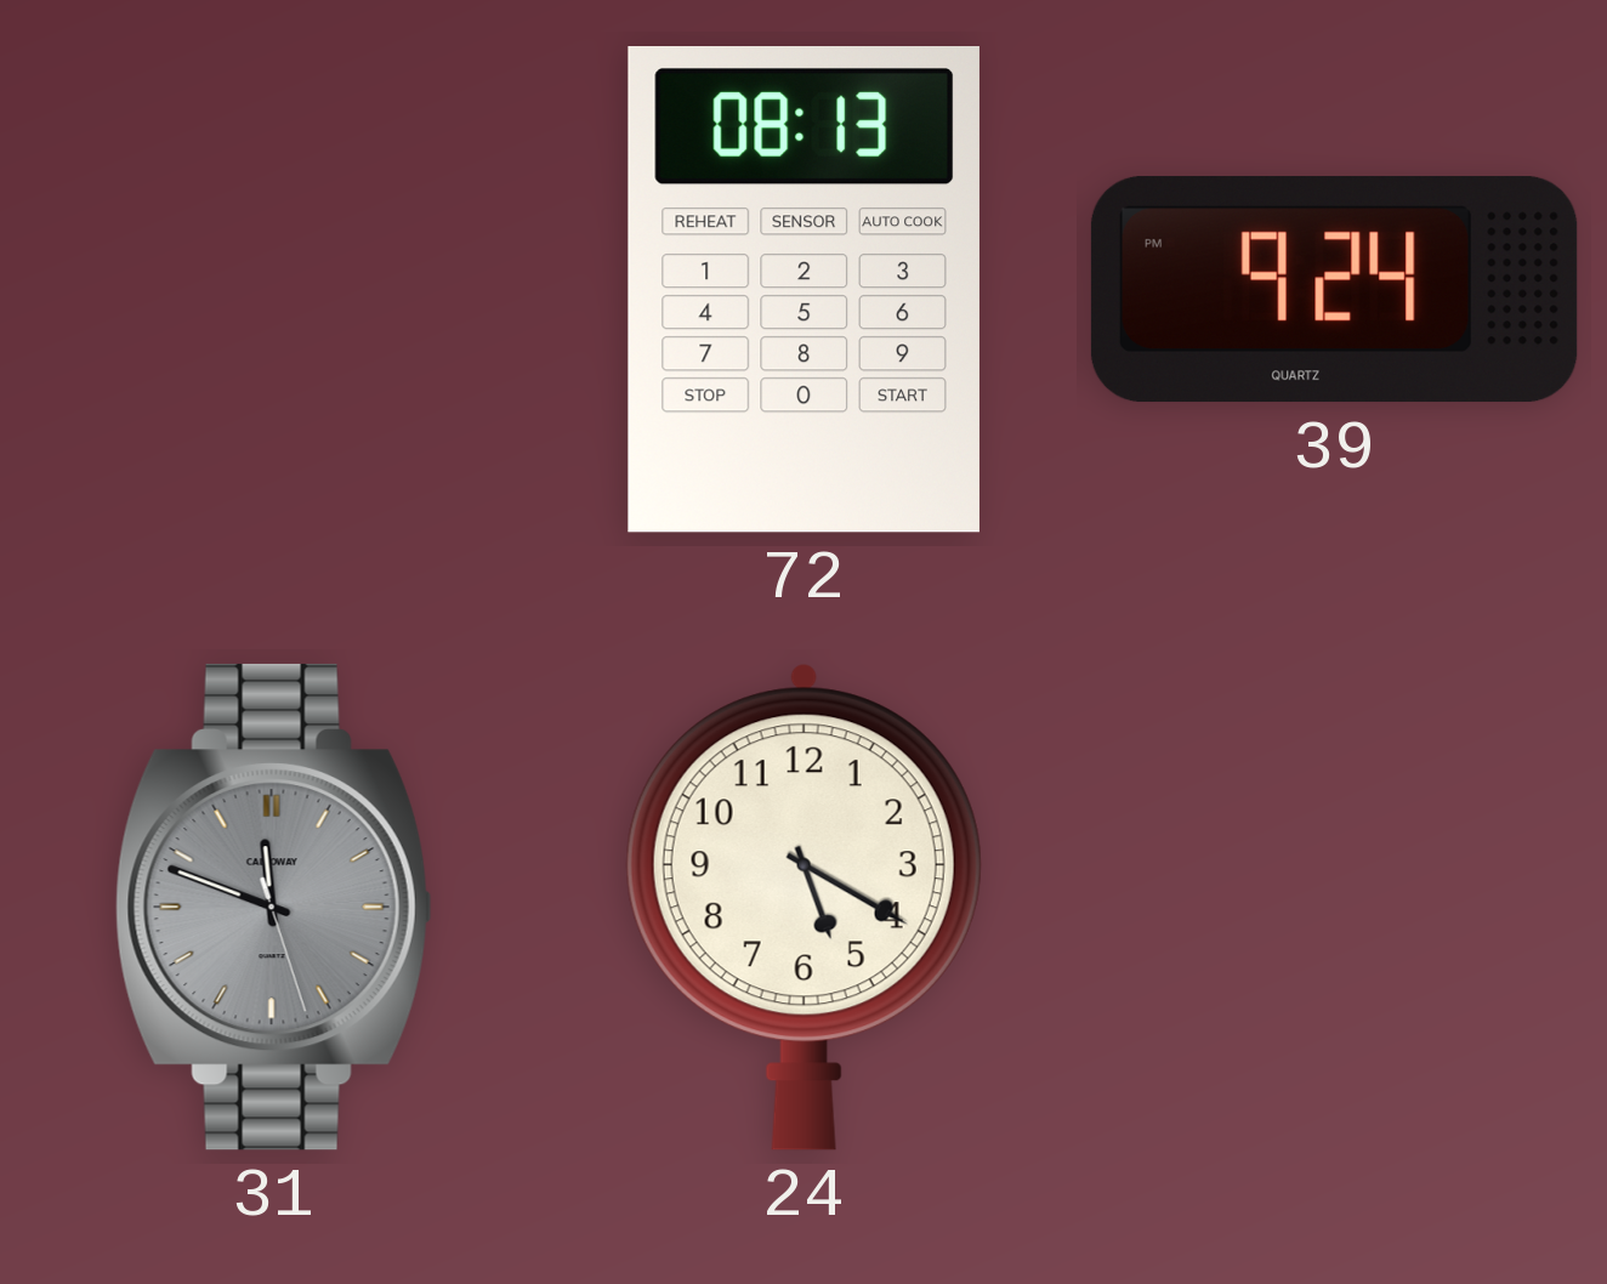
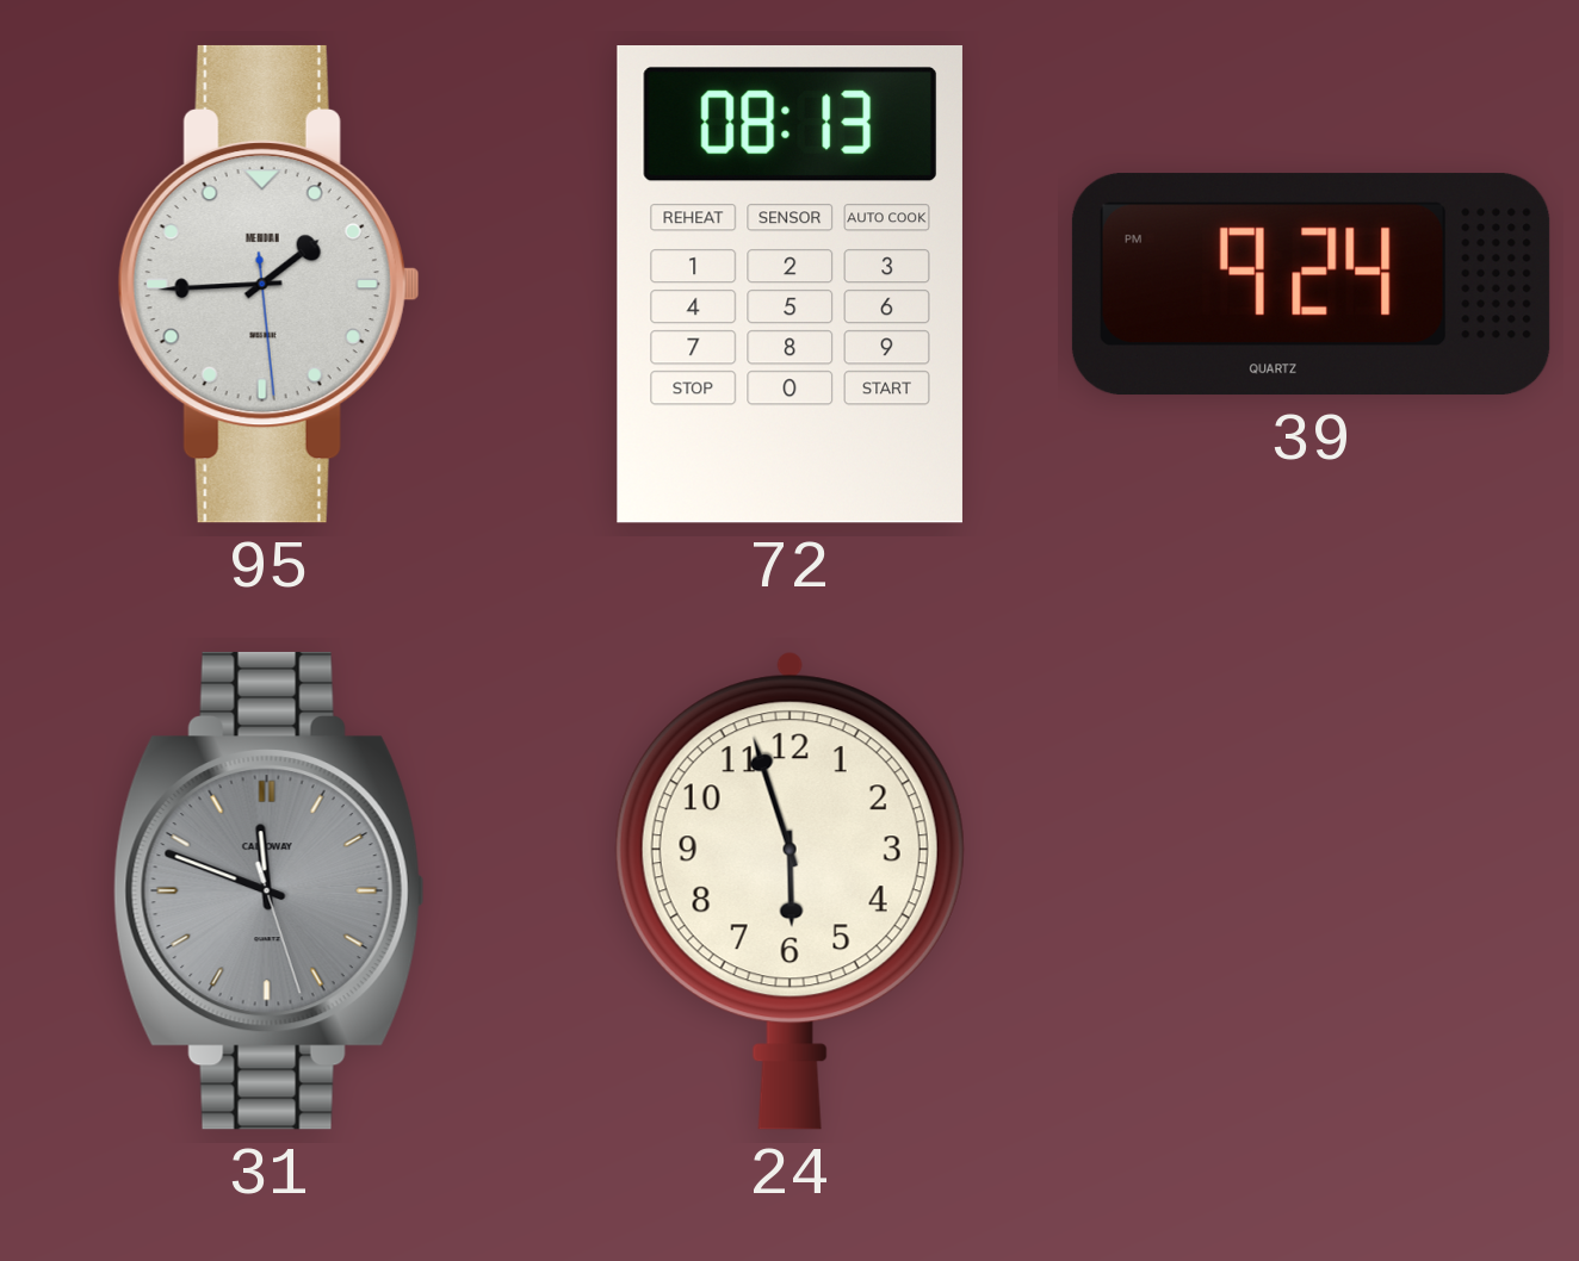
95: none -> 1:44
24: 5:20 -> 5:57
